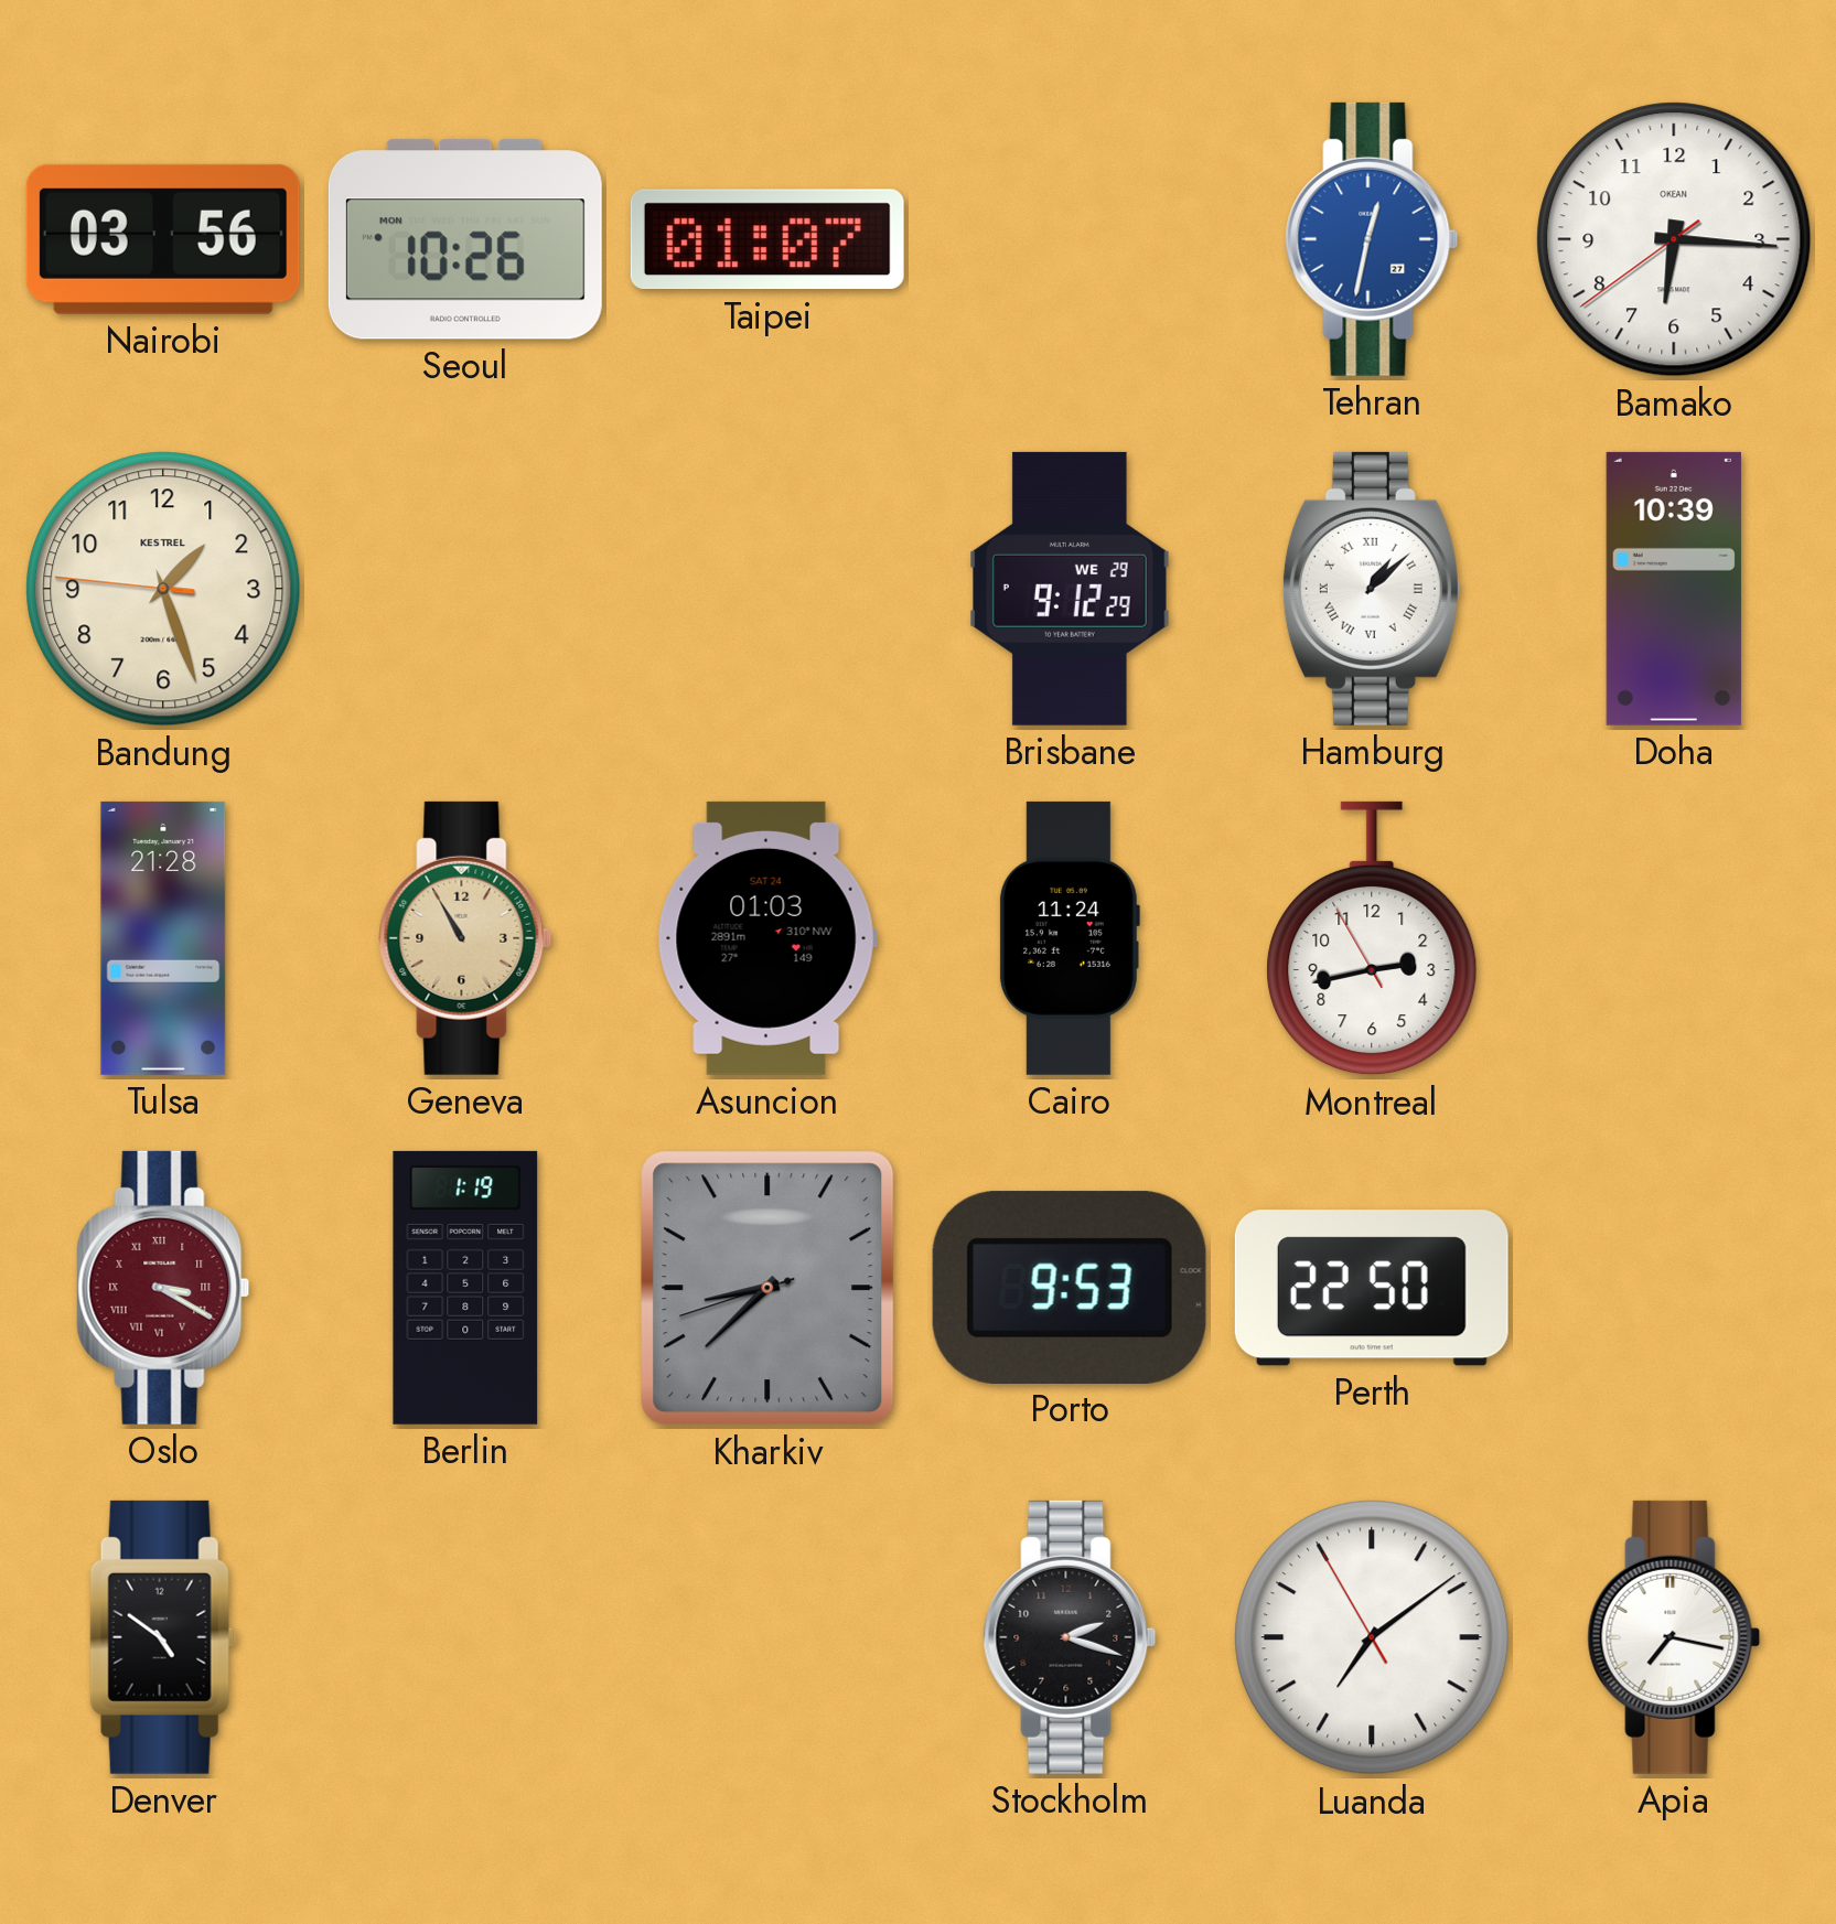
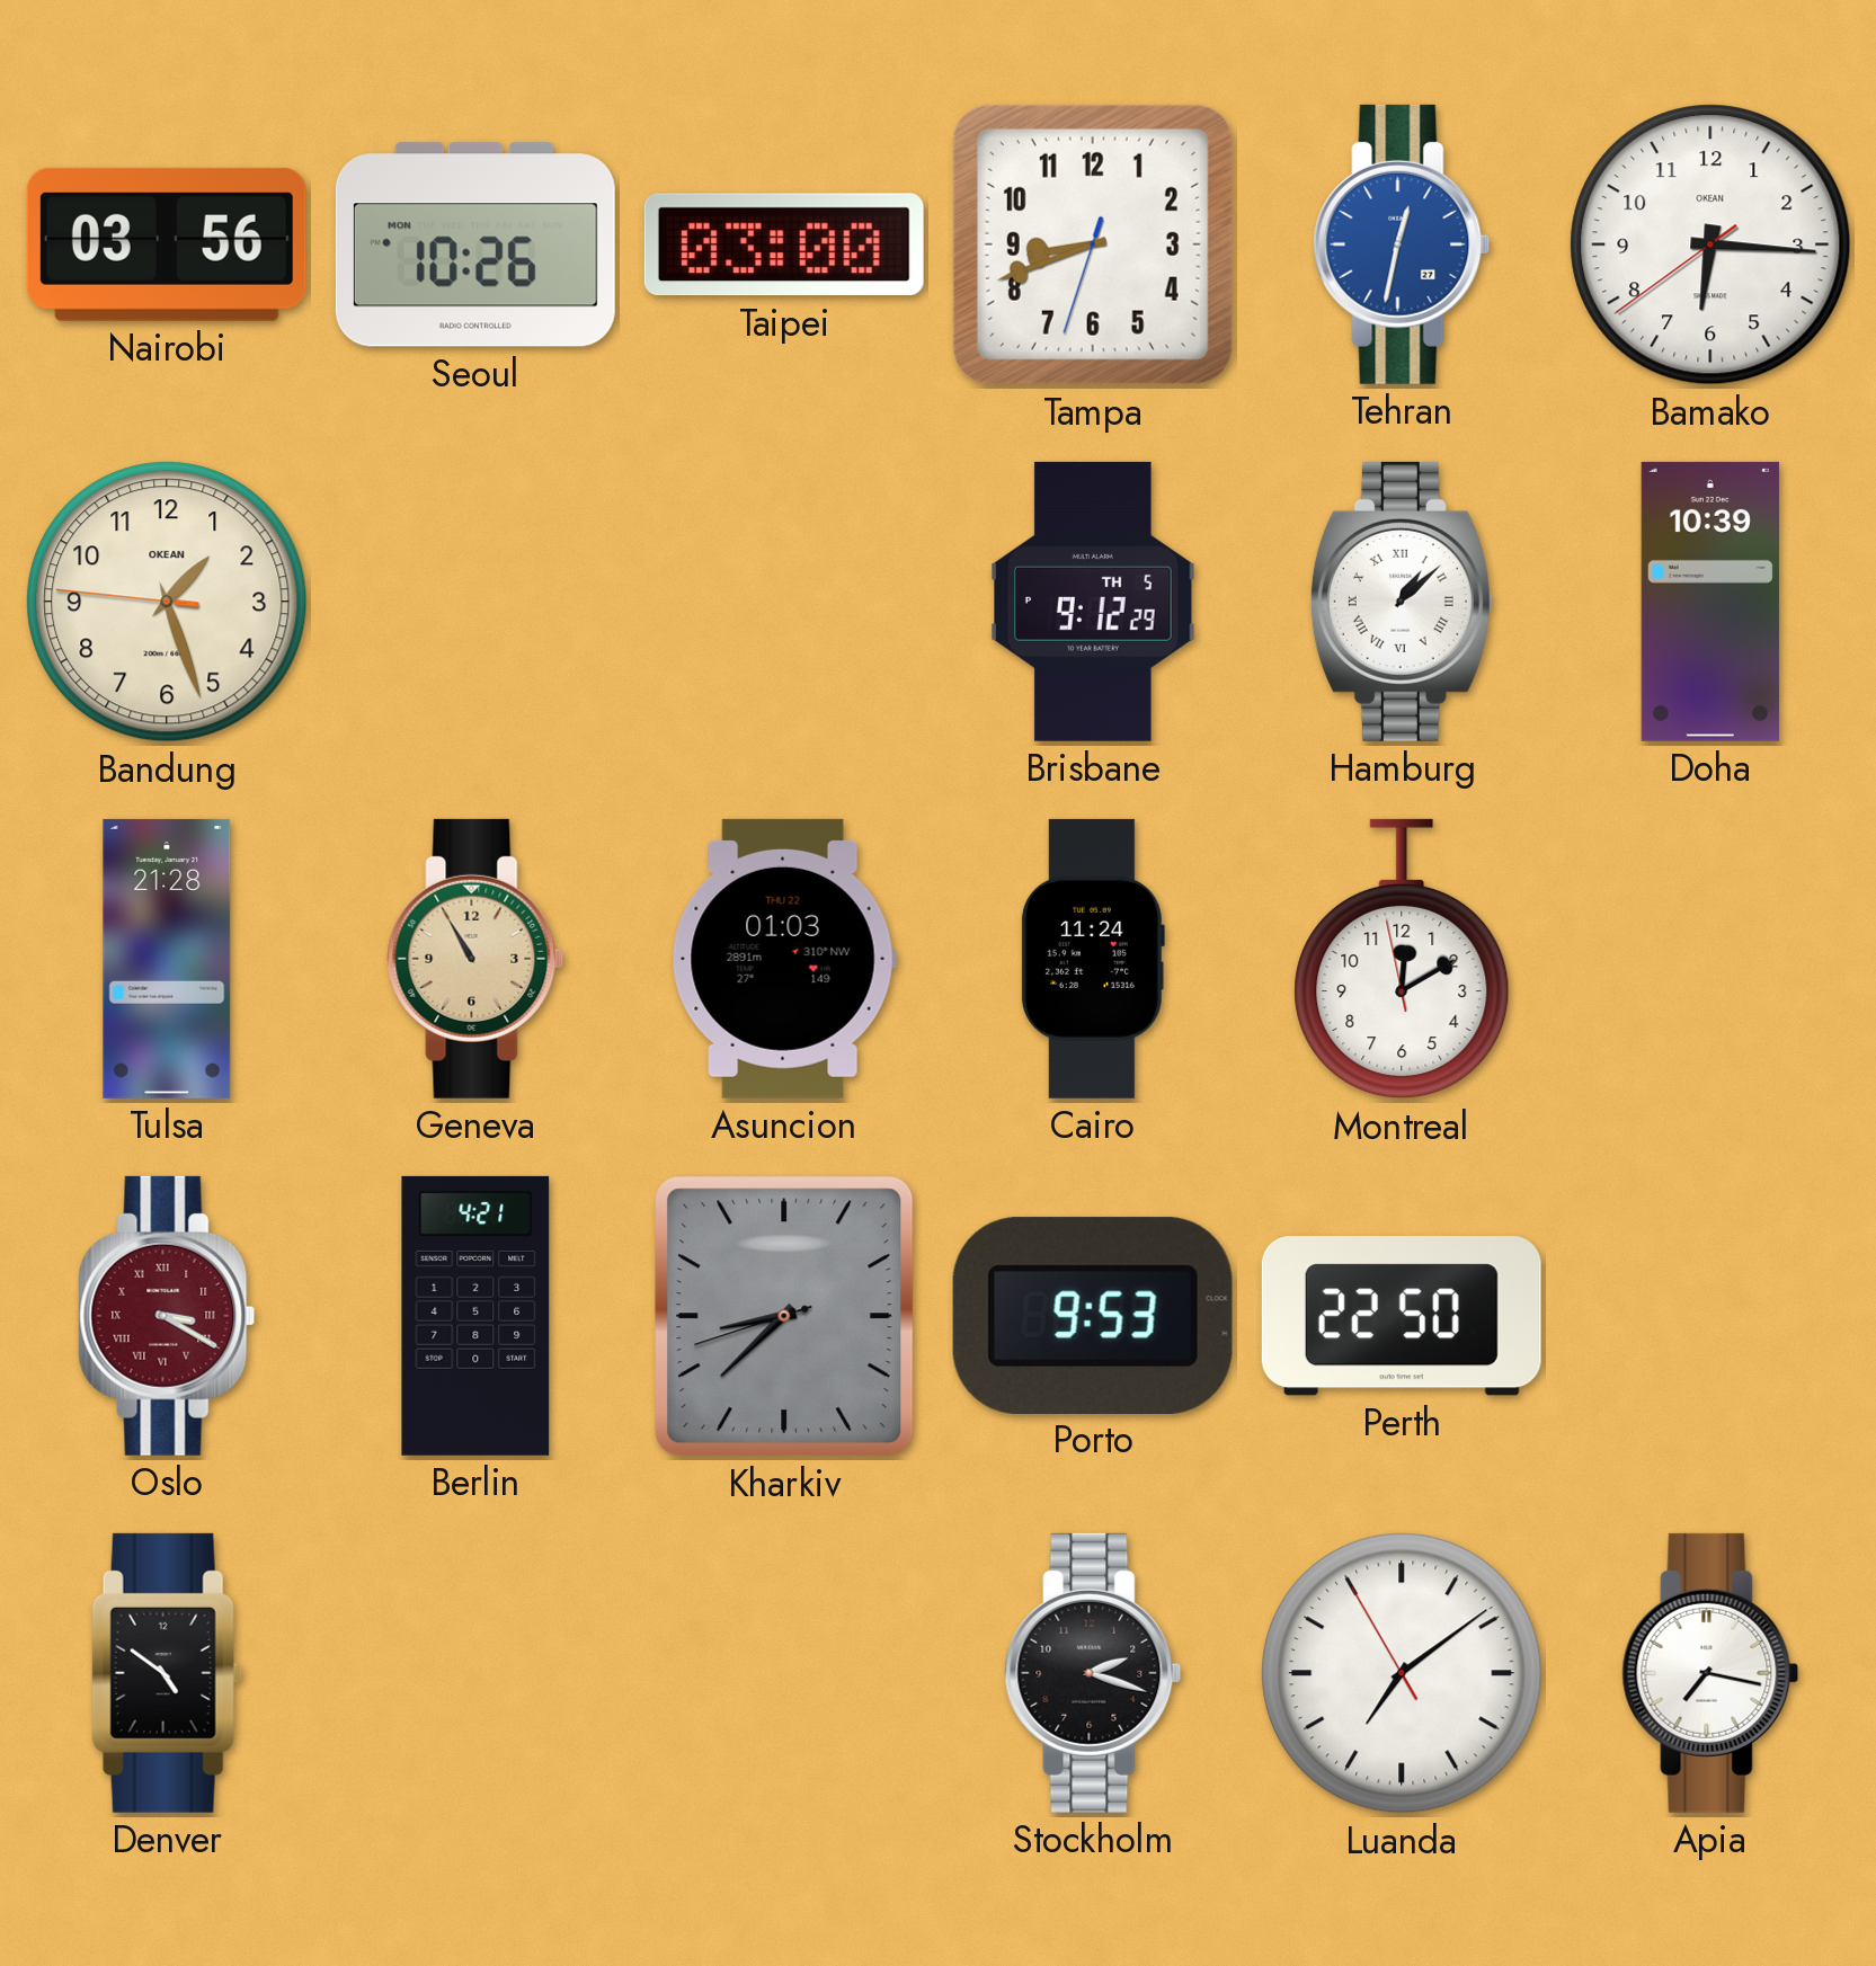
Taipei: 01:07 -> 03:00
Tampa: none -> 8:41
Bandung brand: KESTREL -> OKEAN
Brisbane date: WE 29 -> TH 5
Asuncion date: SAT 24 -> THU 22
Montreal: 2:42 -> 12:09
Berlin: 1:19 -> 4:21
